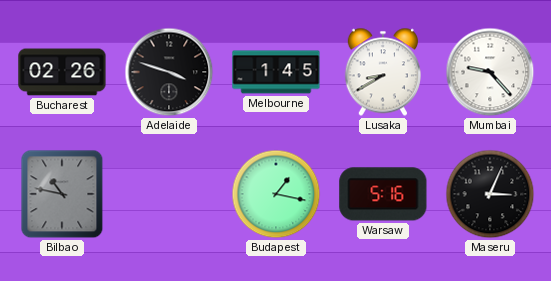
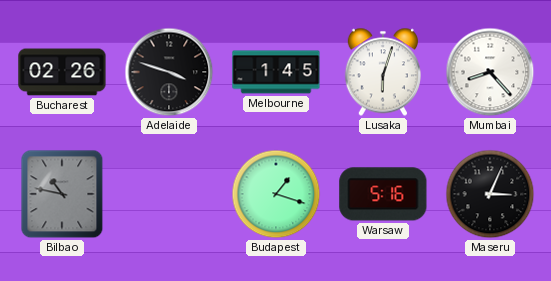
Lusaka: 8:40 -> 6:03
Mumbai: 9:23 -> 8:23
Budapest: 1:17 -> 1:18
